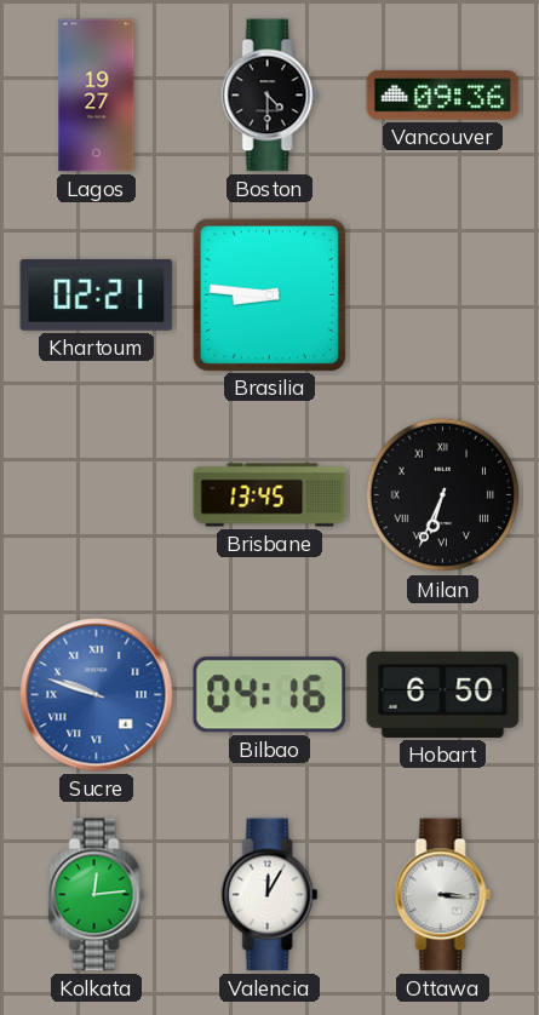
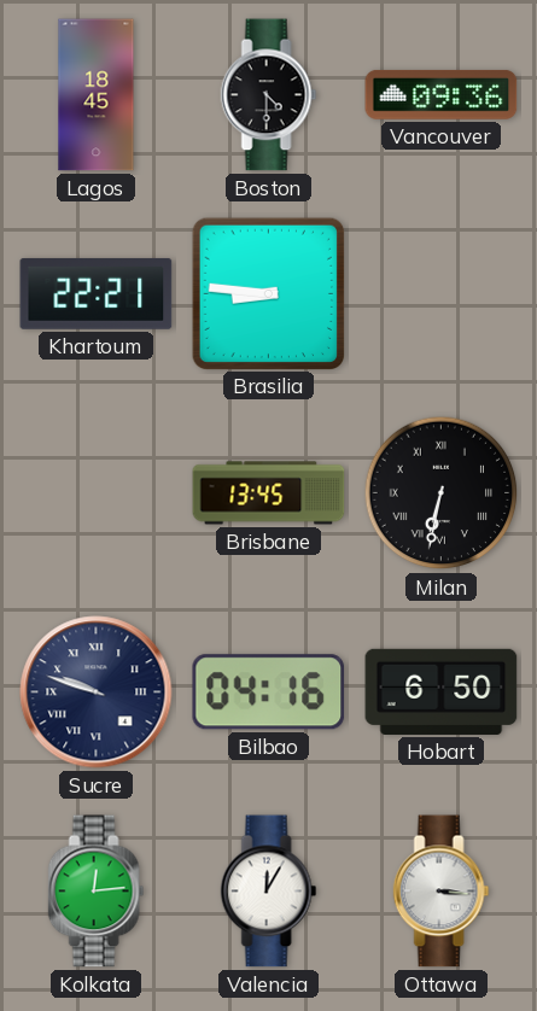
Lagos: 19:27 -> 18:45
Khartoum: 02:21 -> 22:21
Milan: 6:34 -> 6:32
Sucre dial: blue -> navy
